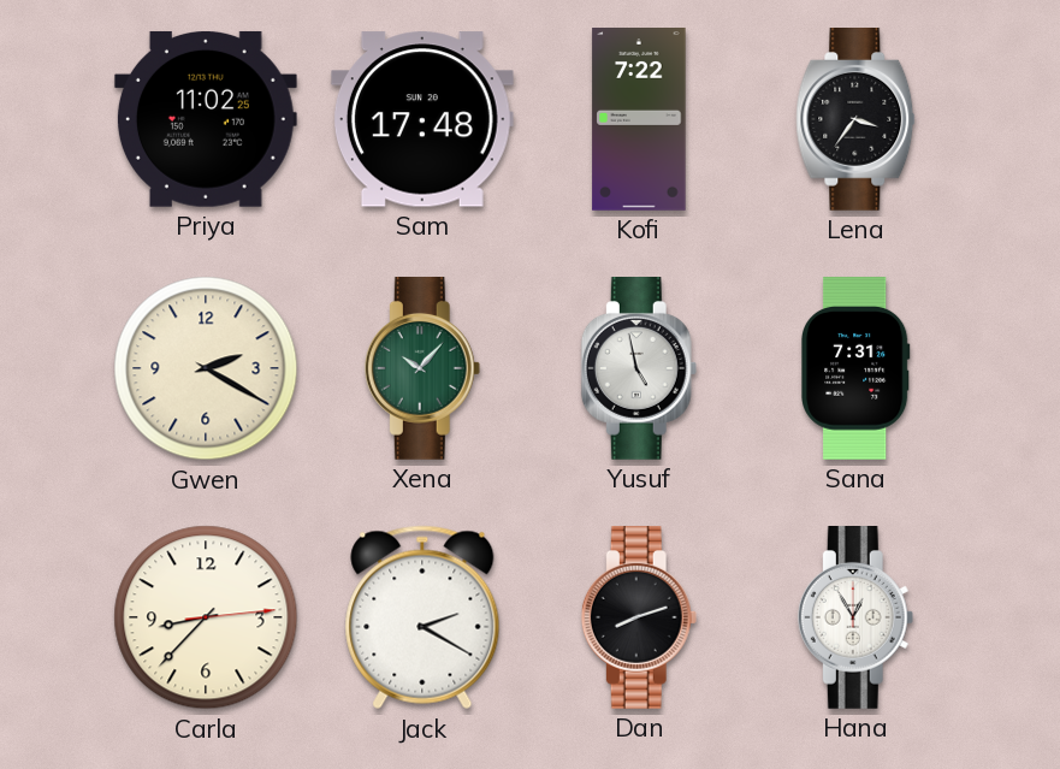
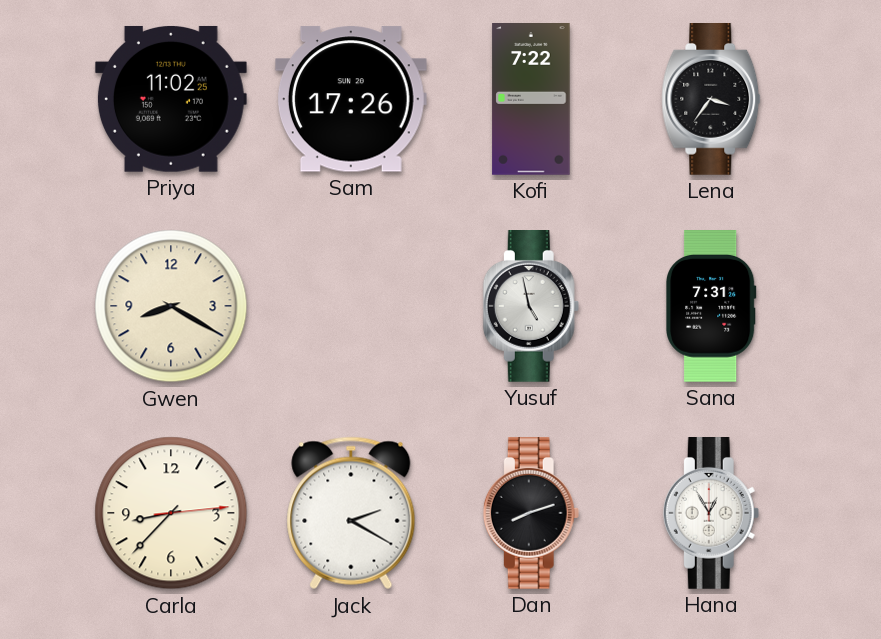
Sam: 17:48 -> 17:26
Gwen: 2:20 -> 8:20
Xena: 10:07 -> none
